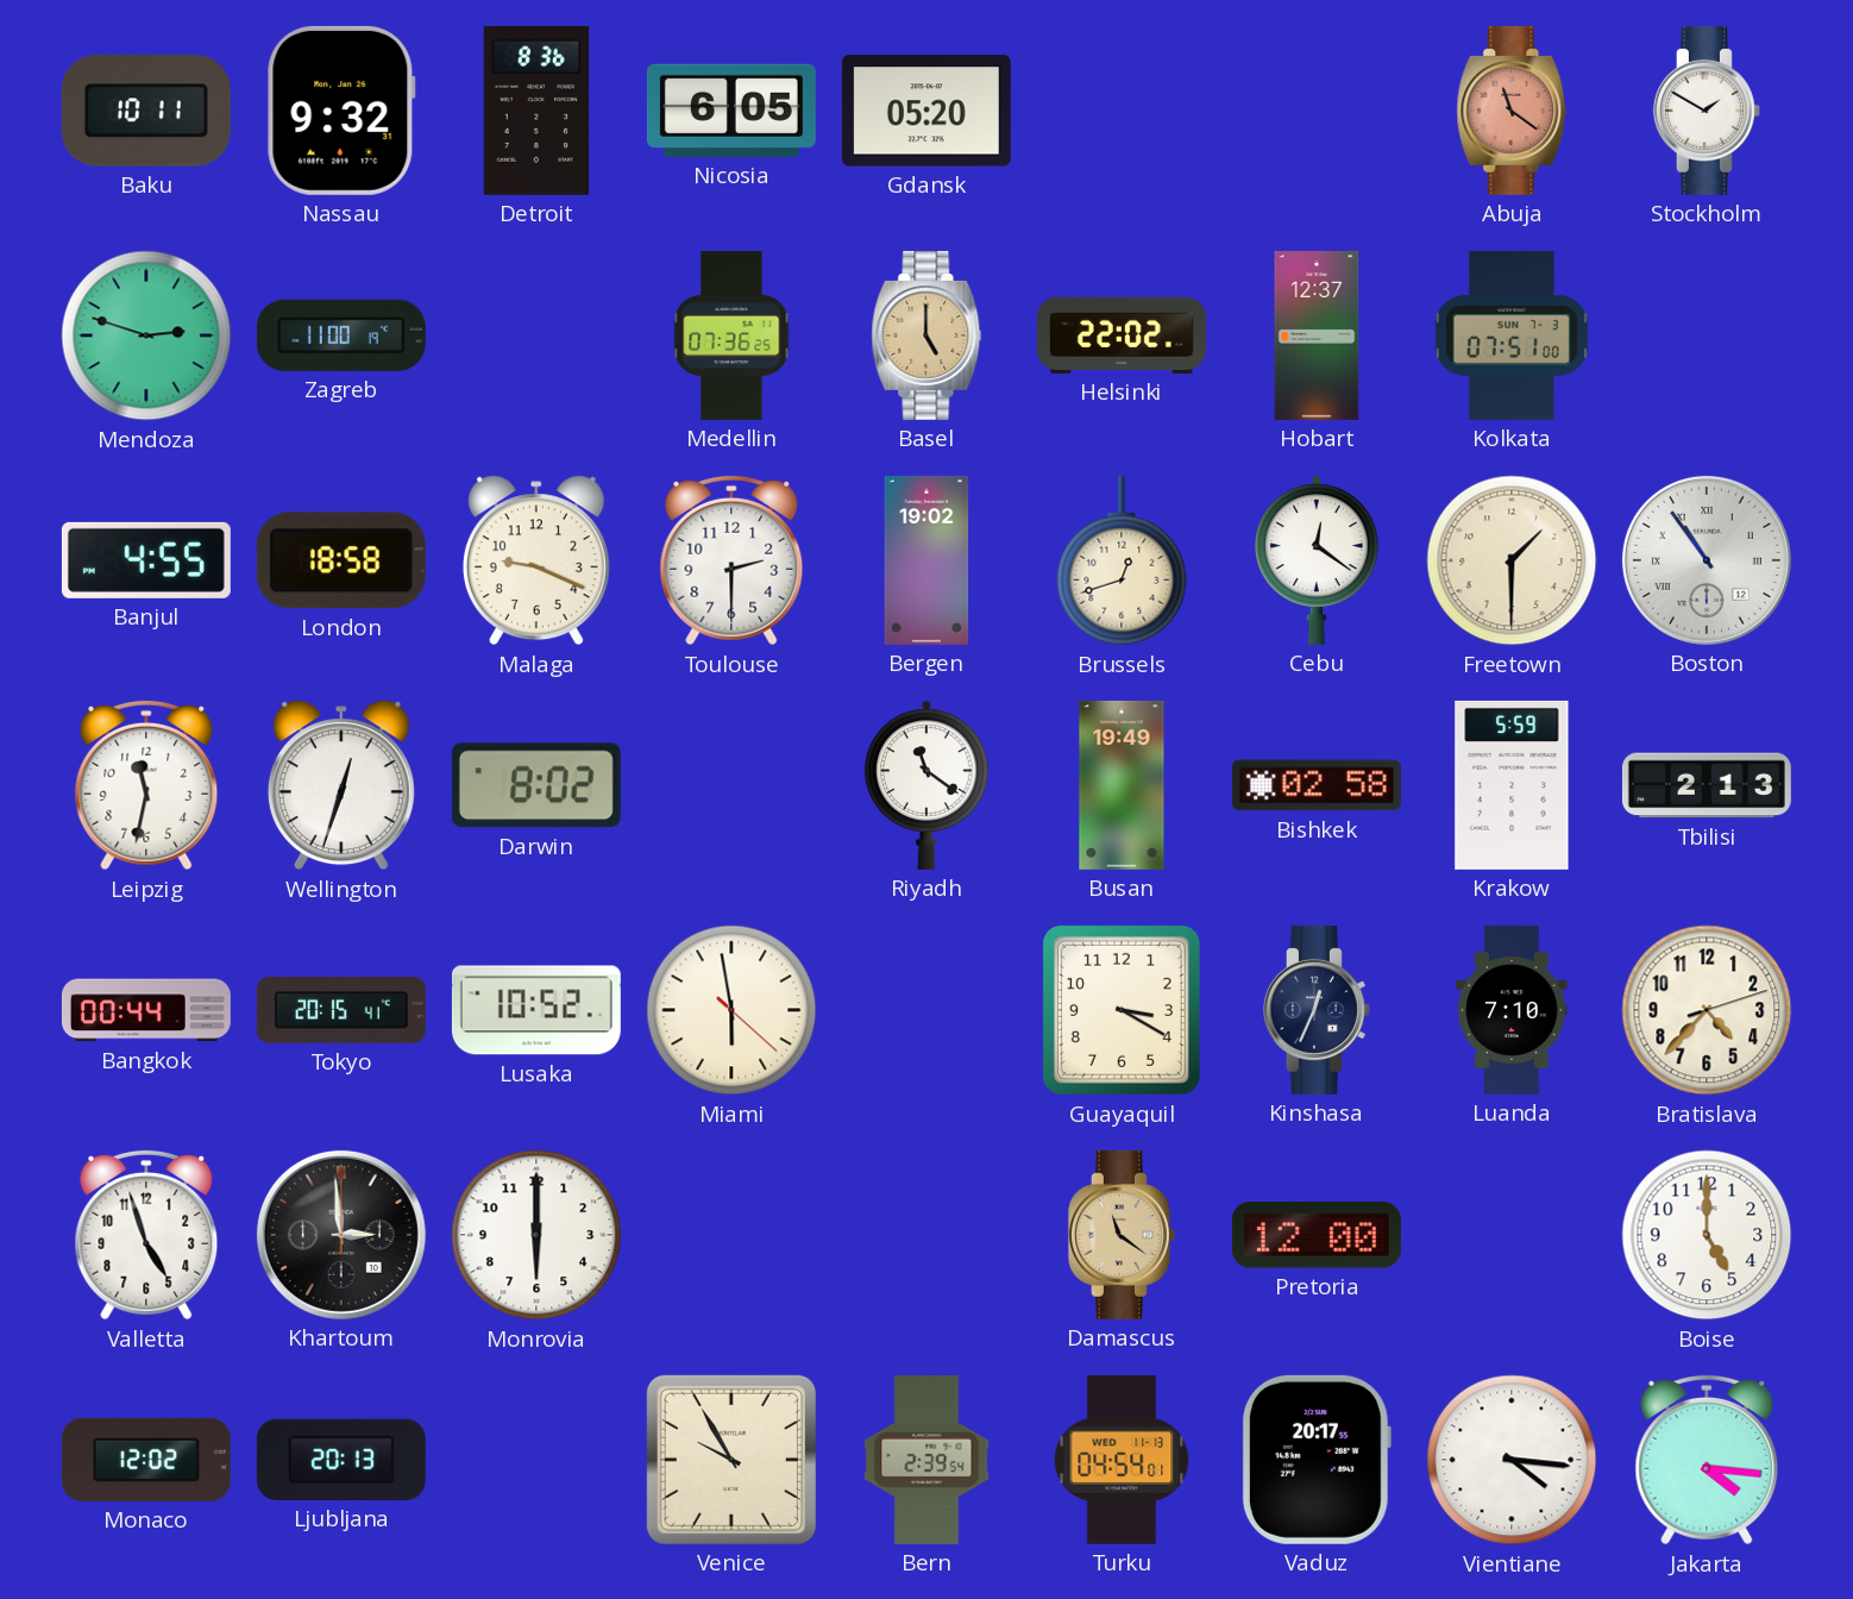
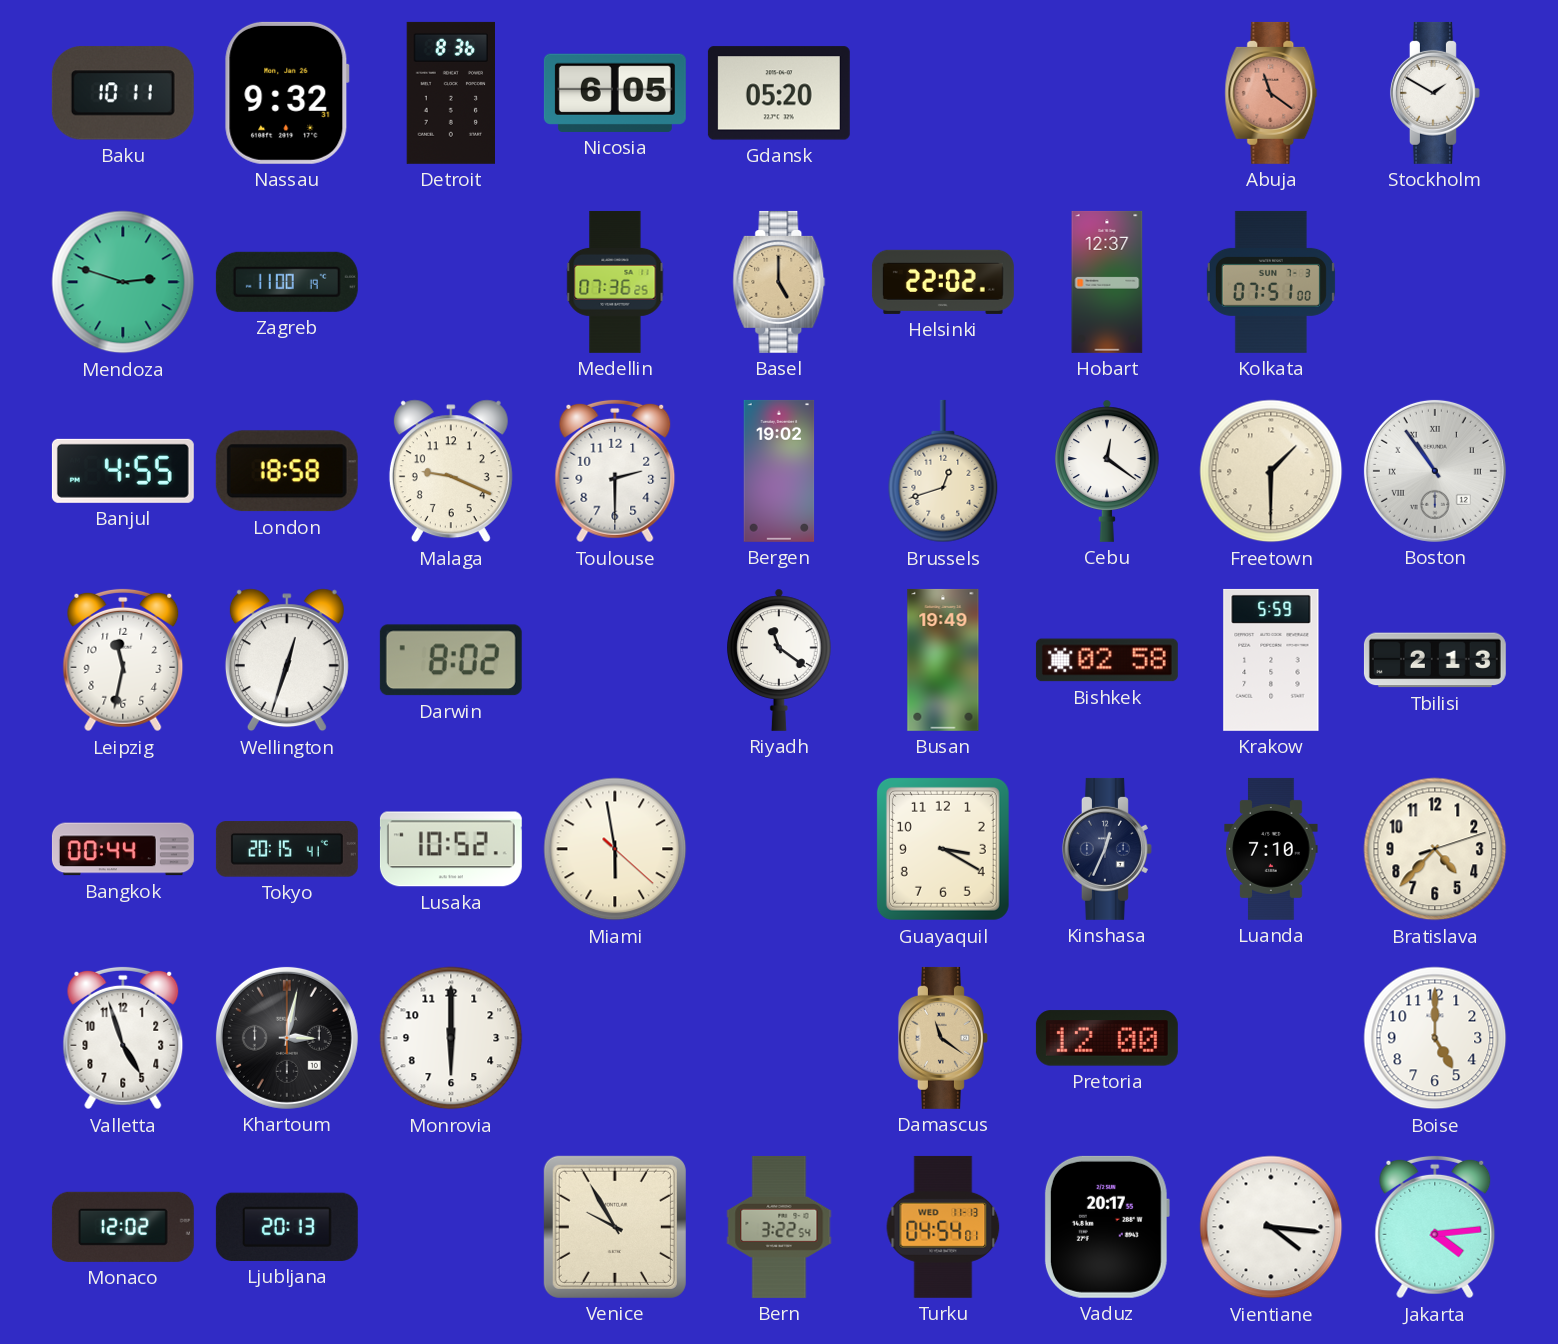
Khartoum: 2:59 -> 3:02
Bern: 2:39 -> 3:22
Jakarta: 4:16 -> 4:14
